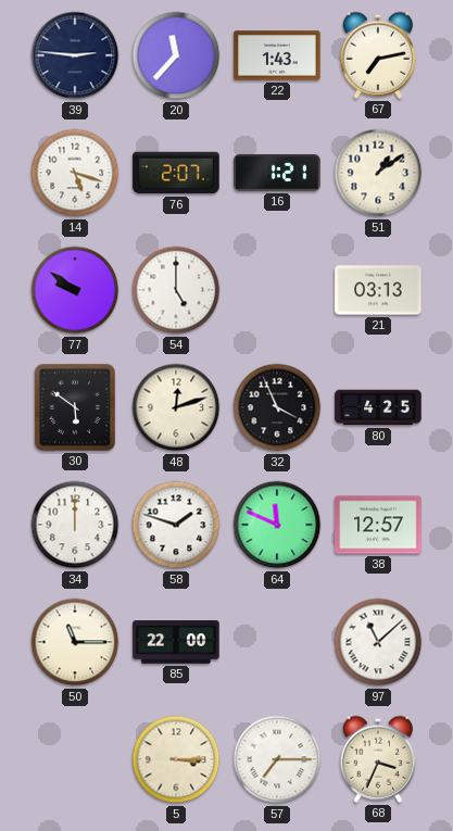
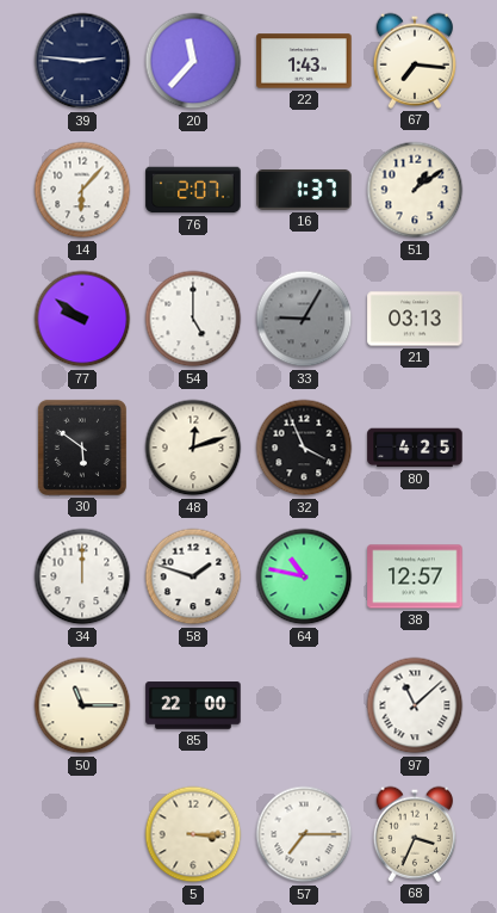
67: 7:13 -> 7:16
14: 5:18 -> 6:07
16: 1:21 -> 1:37
33: none -> 9:05
64: 11:49 -> 10:47
